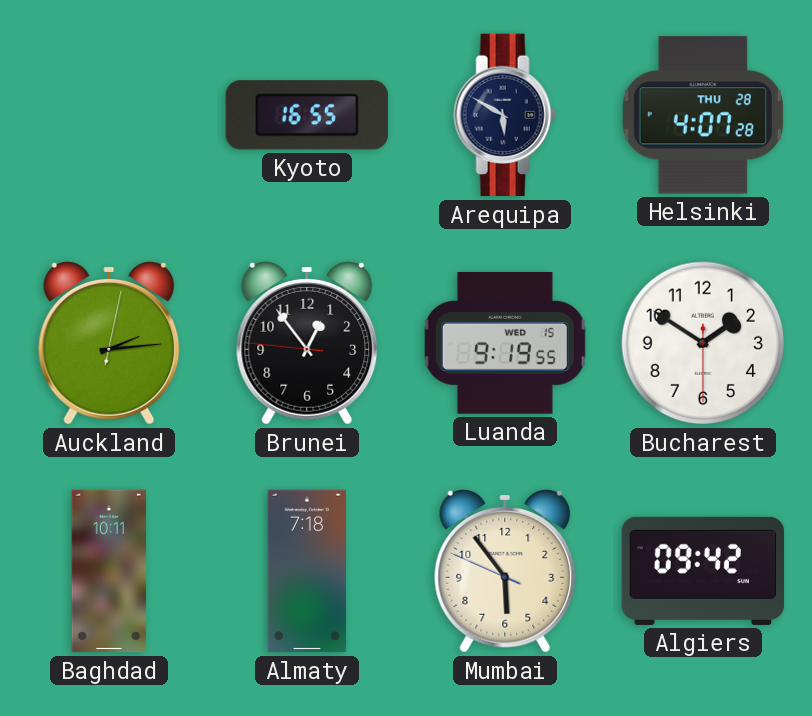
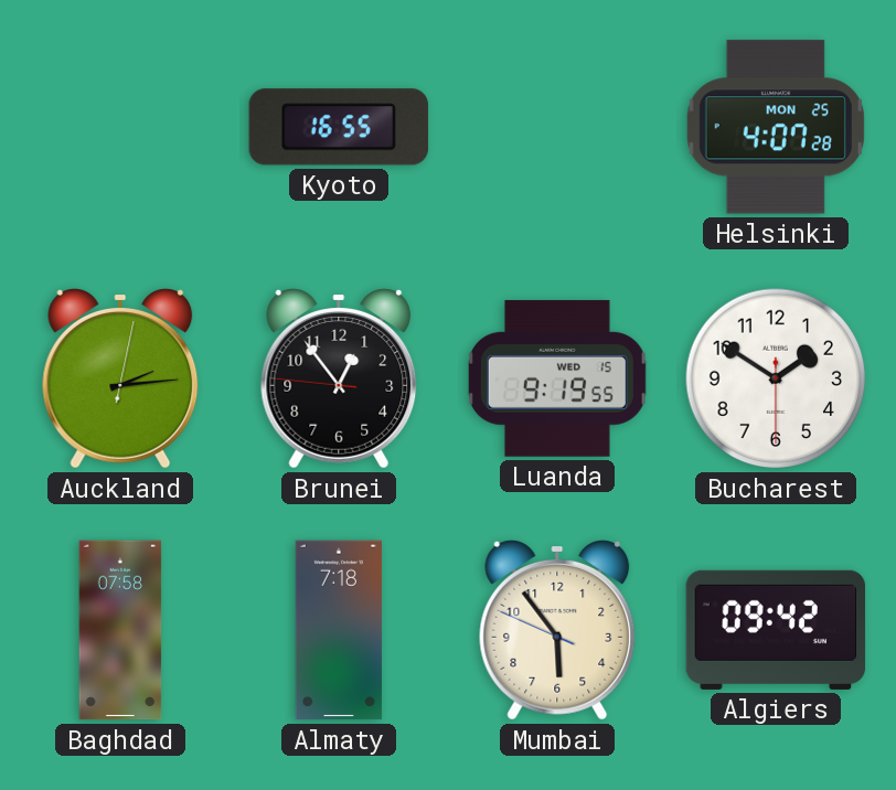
Arequipa: 5:50 -> none
Helsinki date: THU 28 -> MON 25
Baghdad: 10:11 -> 07:58
